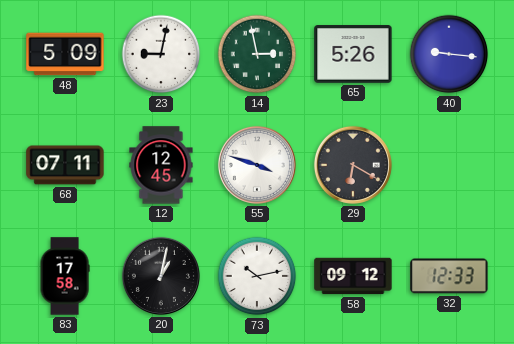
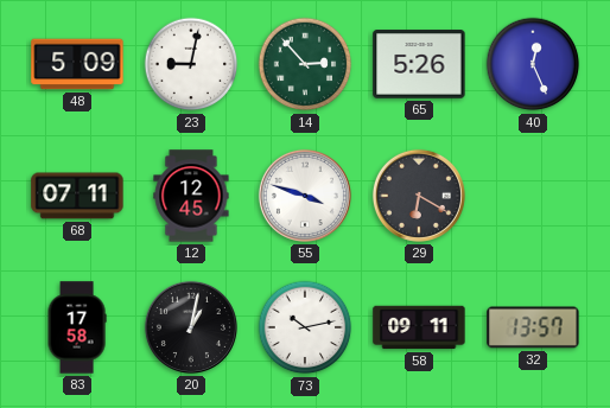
14: 2:58 -> 2:53
40: 9:16 -> 12:26
58: 09:12 -> 09:11
32: 12:33 -> 13:57
